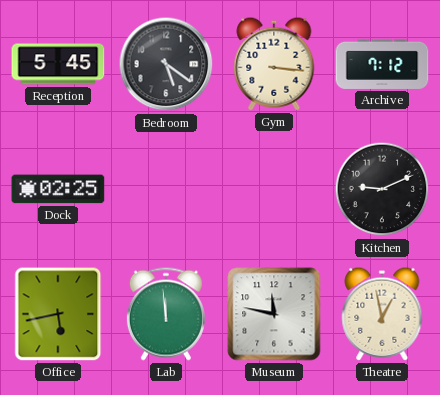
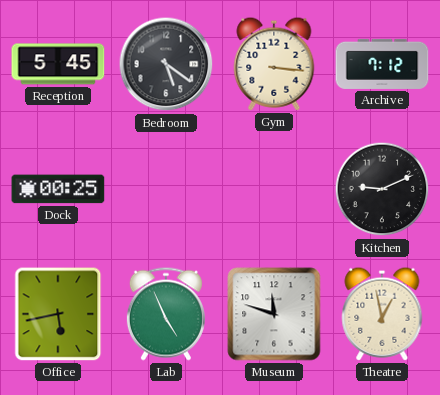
Dock: 02:25 -> 00:25
Lab: 11:59 -> 4:56
Museum: 11:47 -> 11:48
